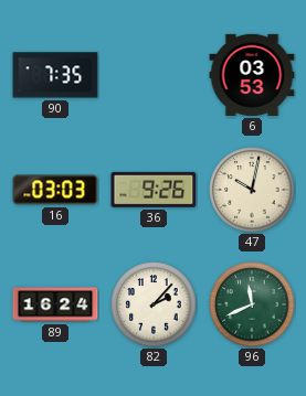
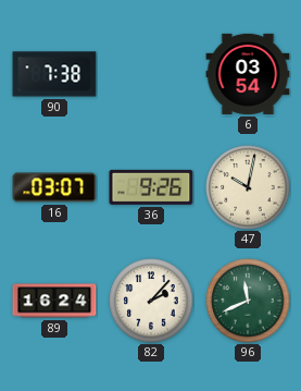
90: 7:35 -> 7:38
6: 03:53 -> 03:54
16: 03:03 -> 03:07
